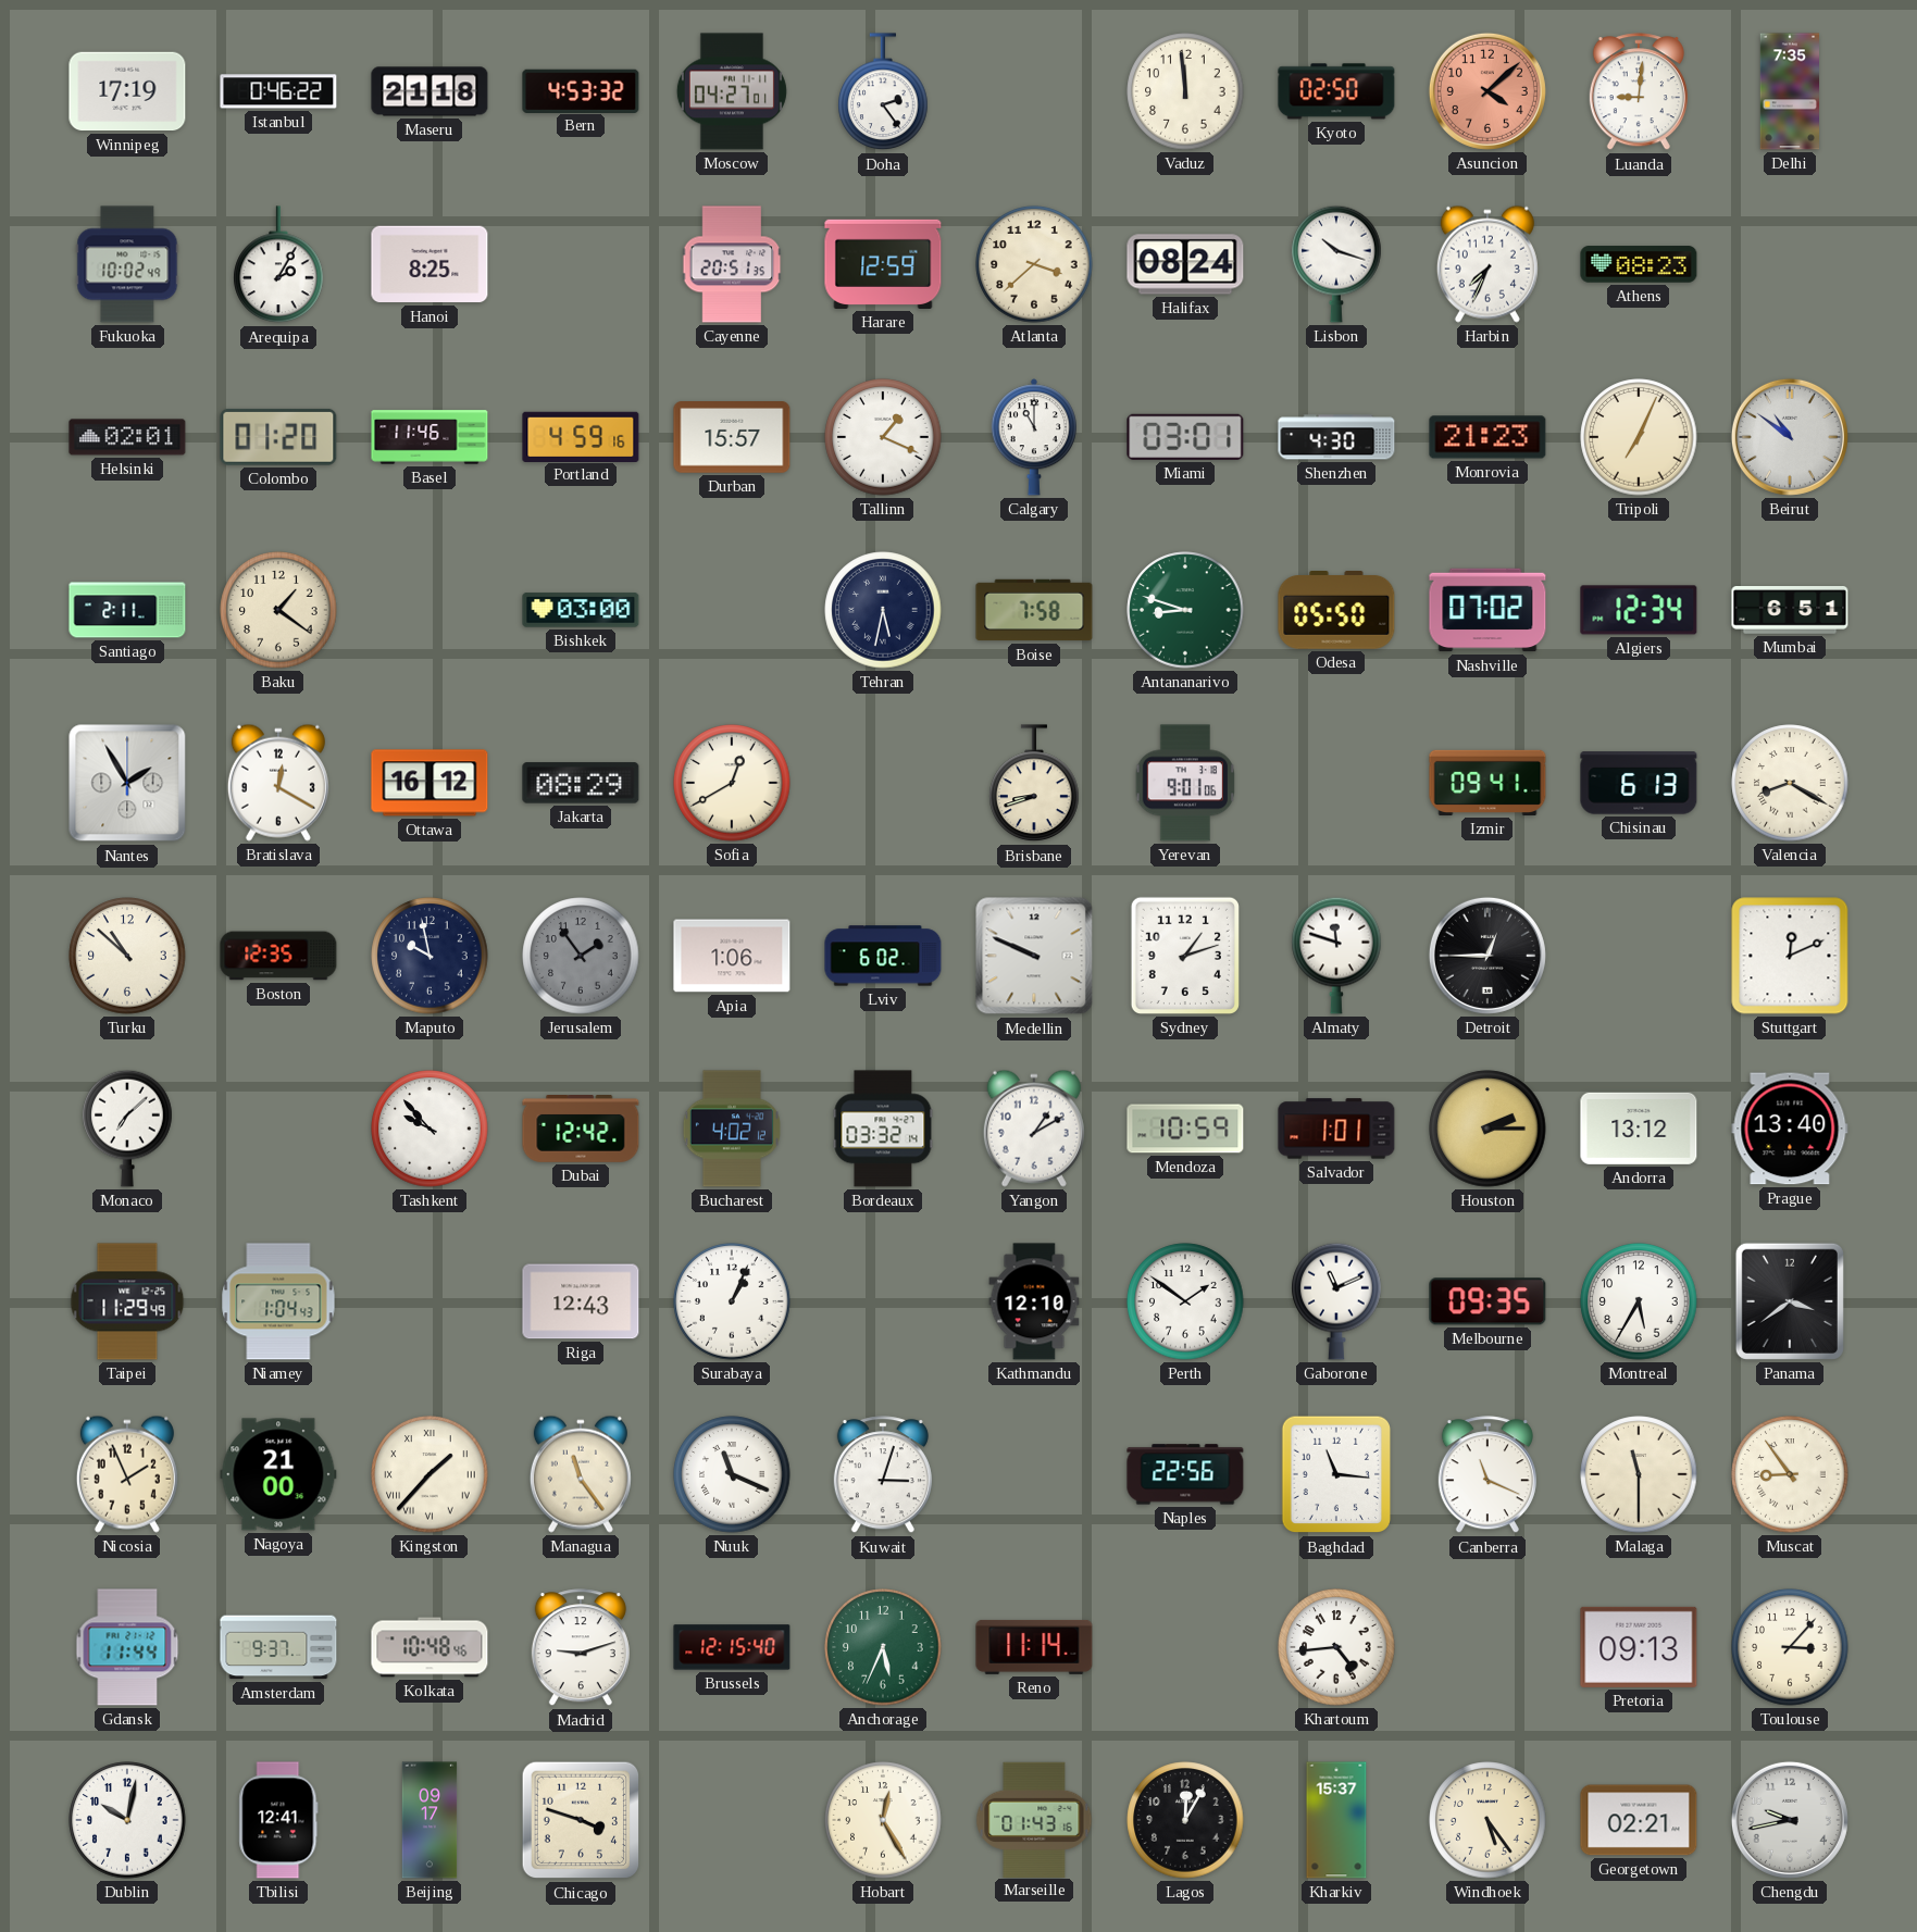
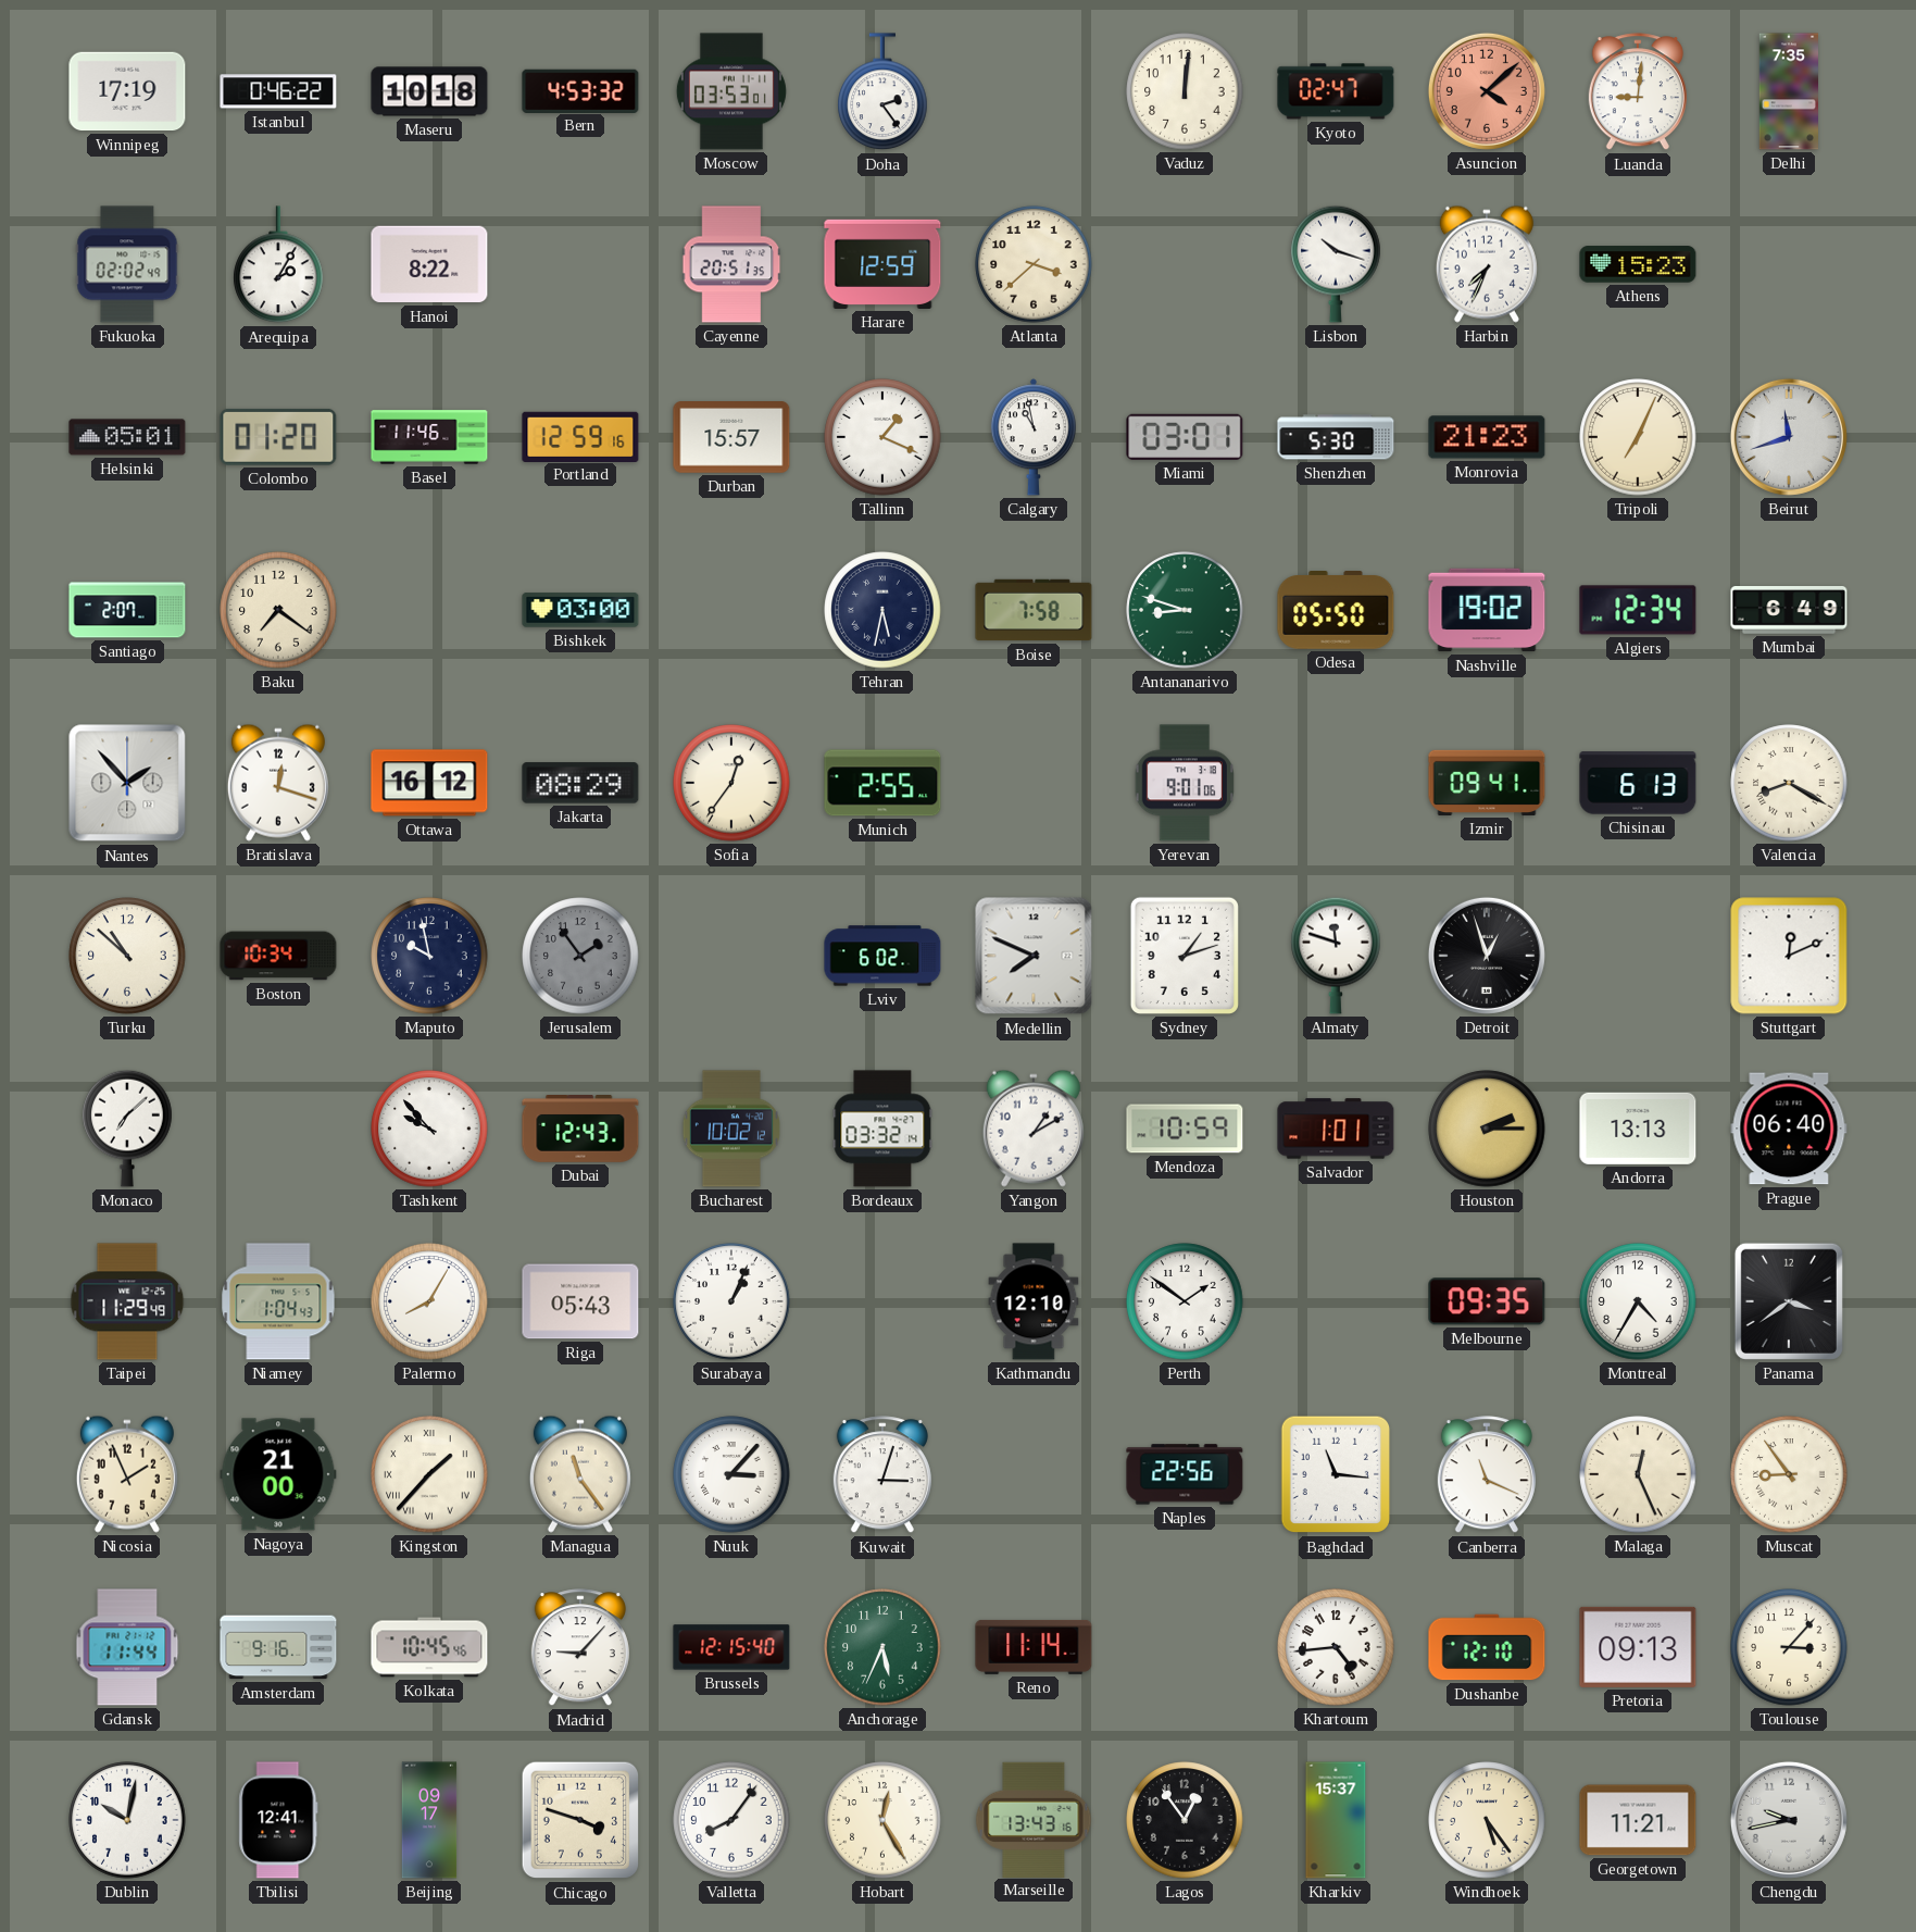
Maseru: 21:18 -> 10:18
Moscow: 04:27 -> 03:53
Vaduz: 11:59 -> 12:01
Kyoto: 02:50 -> 02:47
Fukuoka: 10:02 -> 02:02
Hanoi: 8:25 -> 8:22
Halifax: 08:24 -> none
Athens: 08:23 -> 15:23
Helsinki: 02:01 -> 05:01
Portland: 4:59 -> 12:59
Calgary: 11:00 -> 10:58
Shenzhen: 4:30 -> 5:30
Beirut: 10:51 -> 11:42
Santiago: 2:11 -> 2:07
Baku: 1:21 -> 7:21
Nashville: 07:02 -> 19:02
Mumbai: 6:51 -> 6:49
Nantes: 1:55 -> 1:53
Bratislava: 12:20 -> 12:18
Sofia: 12:40 -> 12:36
Munich: none -> 2:55
Brisbane: 8:42 -> none
Boston: 12:35 -> 10:34
Apia: 1:06 -> none
Medellin: 9:49 -> 7:49
Detroit: 12:45 -> 12:57
Dubai: 12:42 -> 12:43
Bucharest: 4:02 -> 10:02
Andorra: 13:12 -> 13:13
Prague: 13:40 -> 06:40
Palermo: none -> 8:05
Riga: 12:43 -> 05:43
Gaborone: 11:11 -> none
Montreal: 5:35 -> 4:35
Nuuk: 11:19 -> 3:07
Malaga: 11:30 -> 12:26
Amsterdam: 9:37 -> 9:16
Kolkata: 10:48 -> 10:45
Madrid: 9:12 -> 9:07
Dushanbe: none -> 12:10
Valletta: none -> 8:06
Marseille: 01:43 -> 13:43
Lagos: 12:05 -> 12:54
Georgetown: 02:21 -> 11:21
